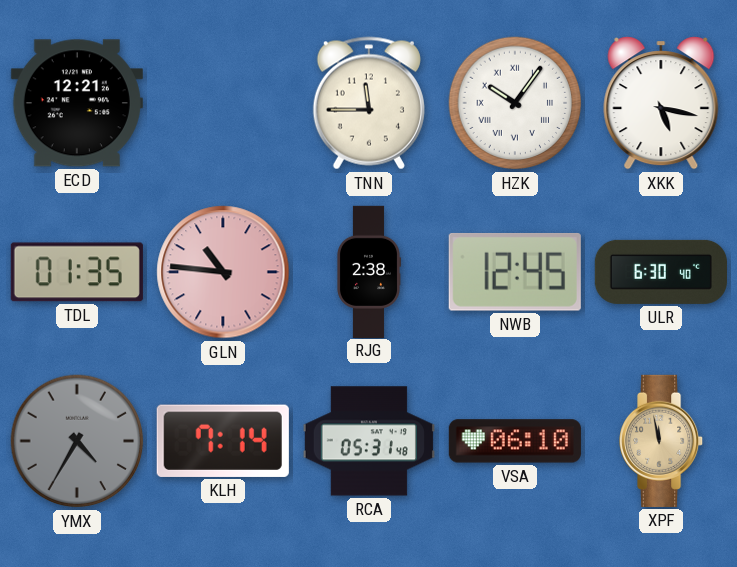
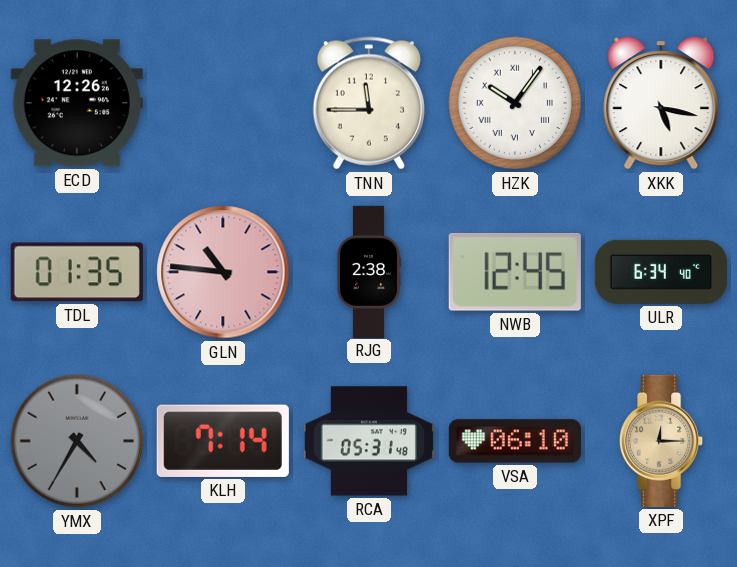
ECD: 12:21 -> 12:26
ULR: 6:30 -> 6:34
XPF: 11:58 -> 12:15
